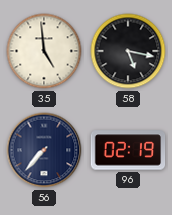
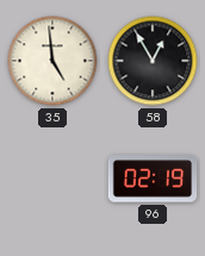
58: 5:17 -> 12:55
56: 7:37 -> none
